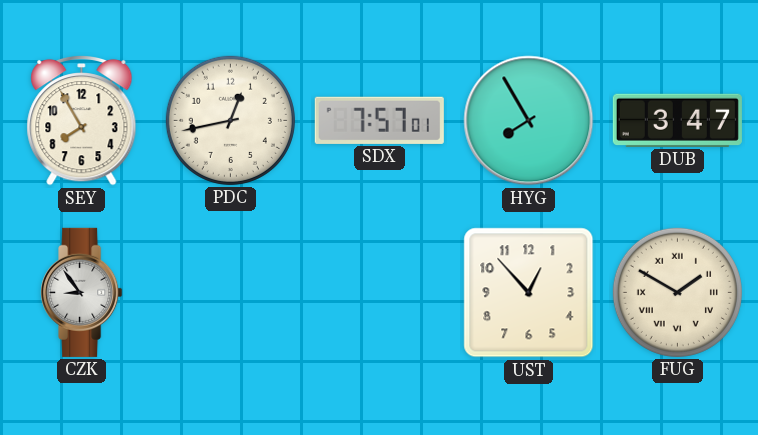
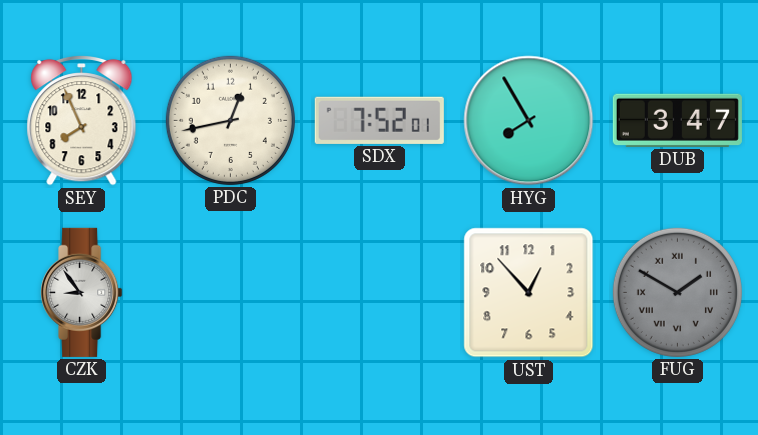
SEY: 7:55 -> 7:56
SDX: 7:57 -> 7:52
FUG dial: cream -> grey
